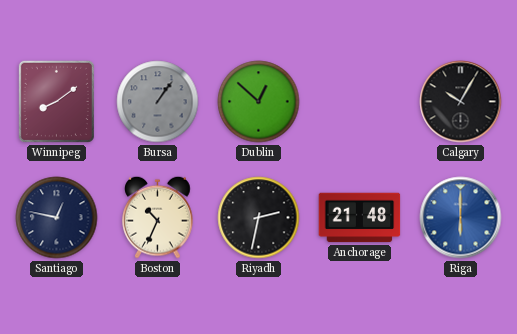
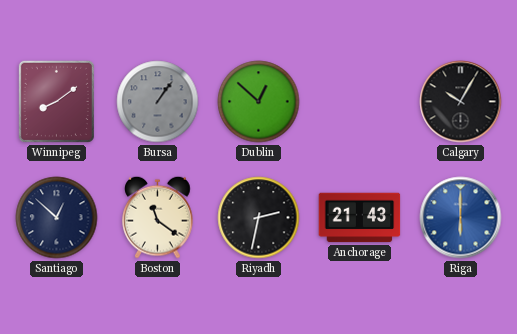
Santiago: 12:47 -> 12:52
Boston: 10:34 -> 11:21
Anchorage: 21:48 -> 21:43
